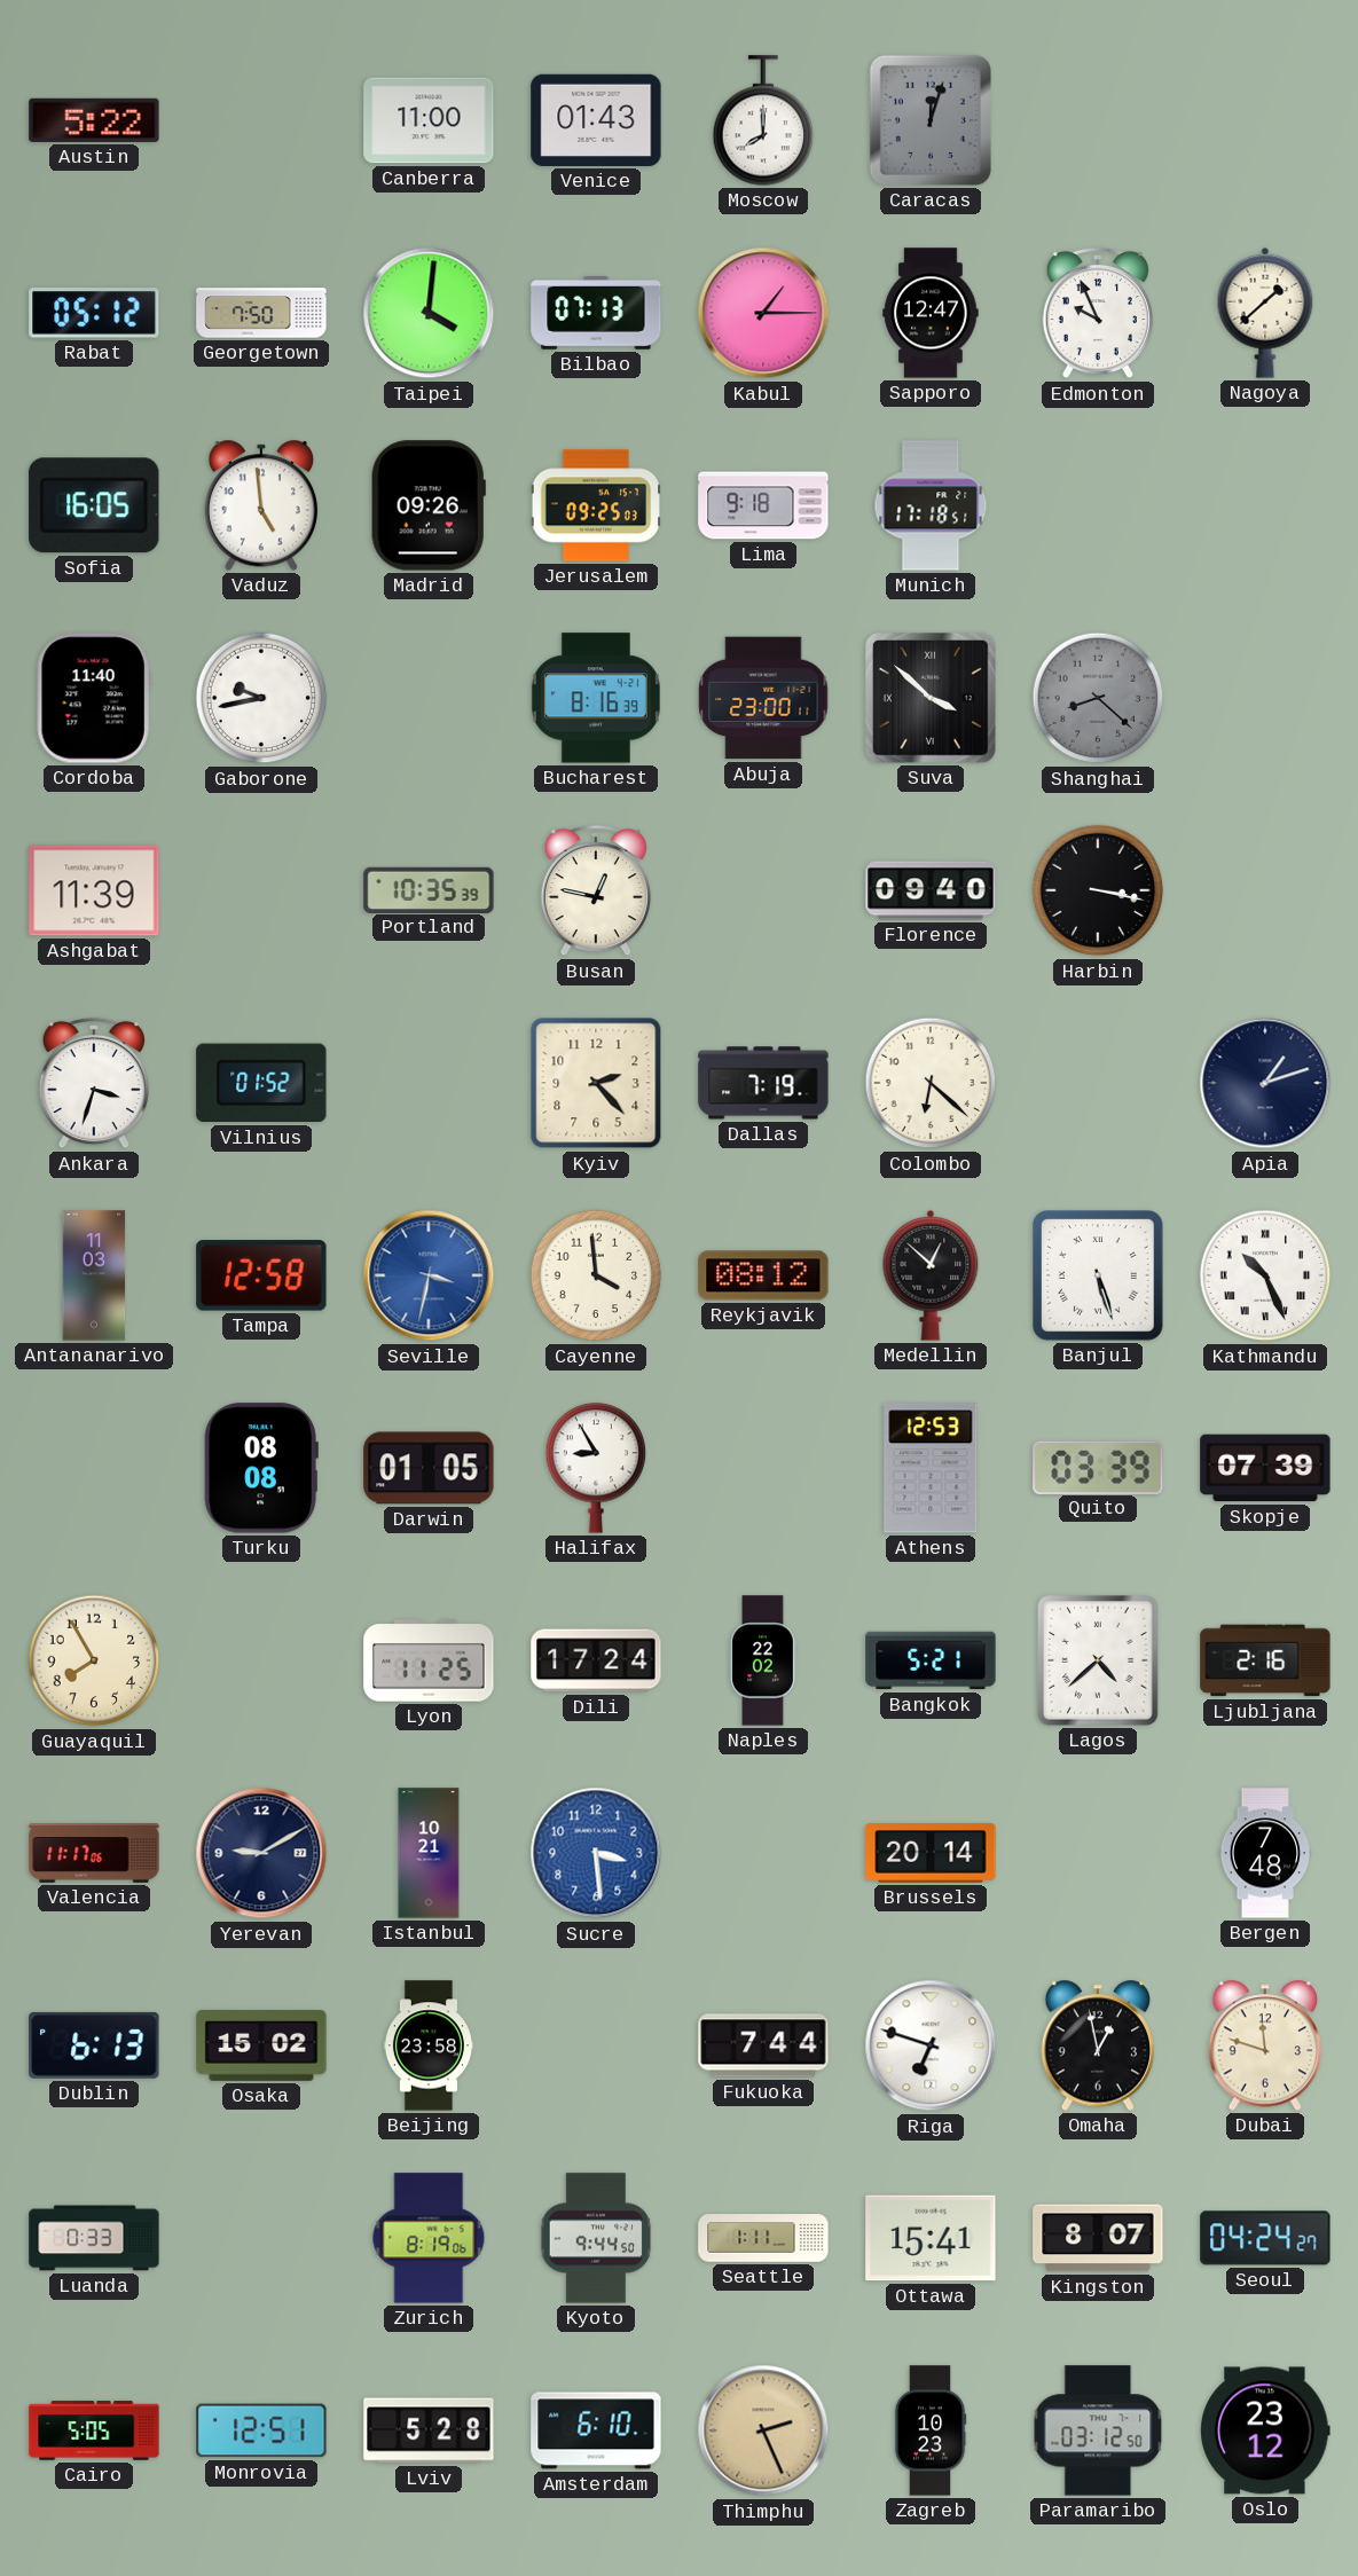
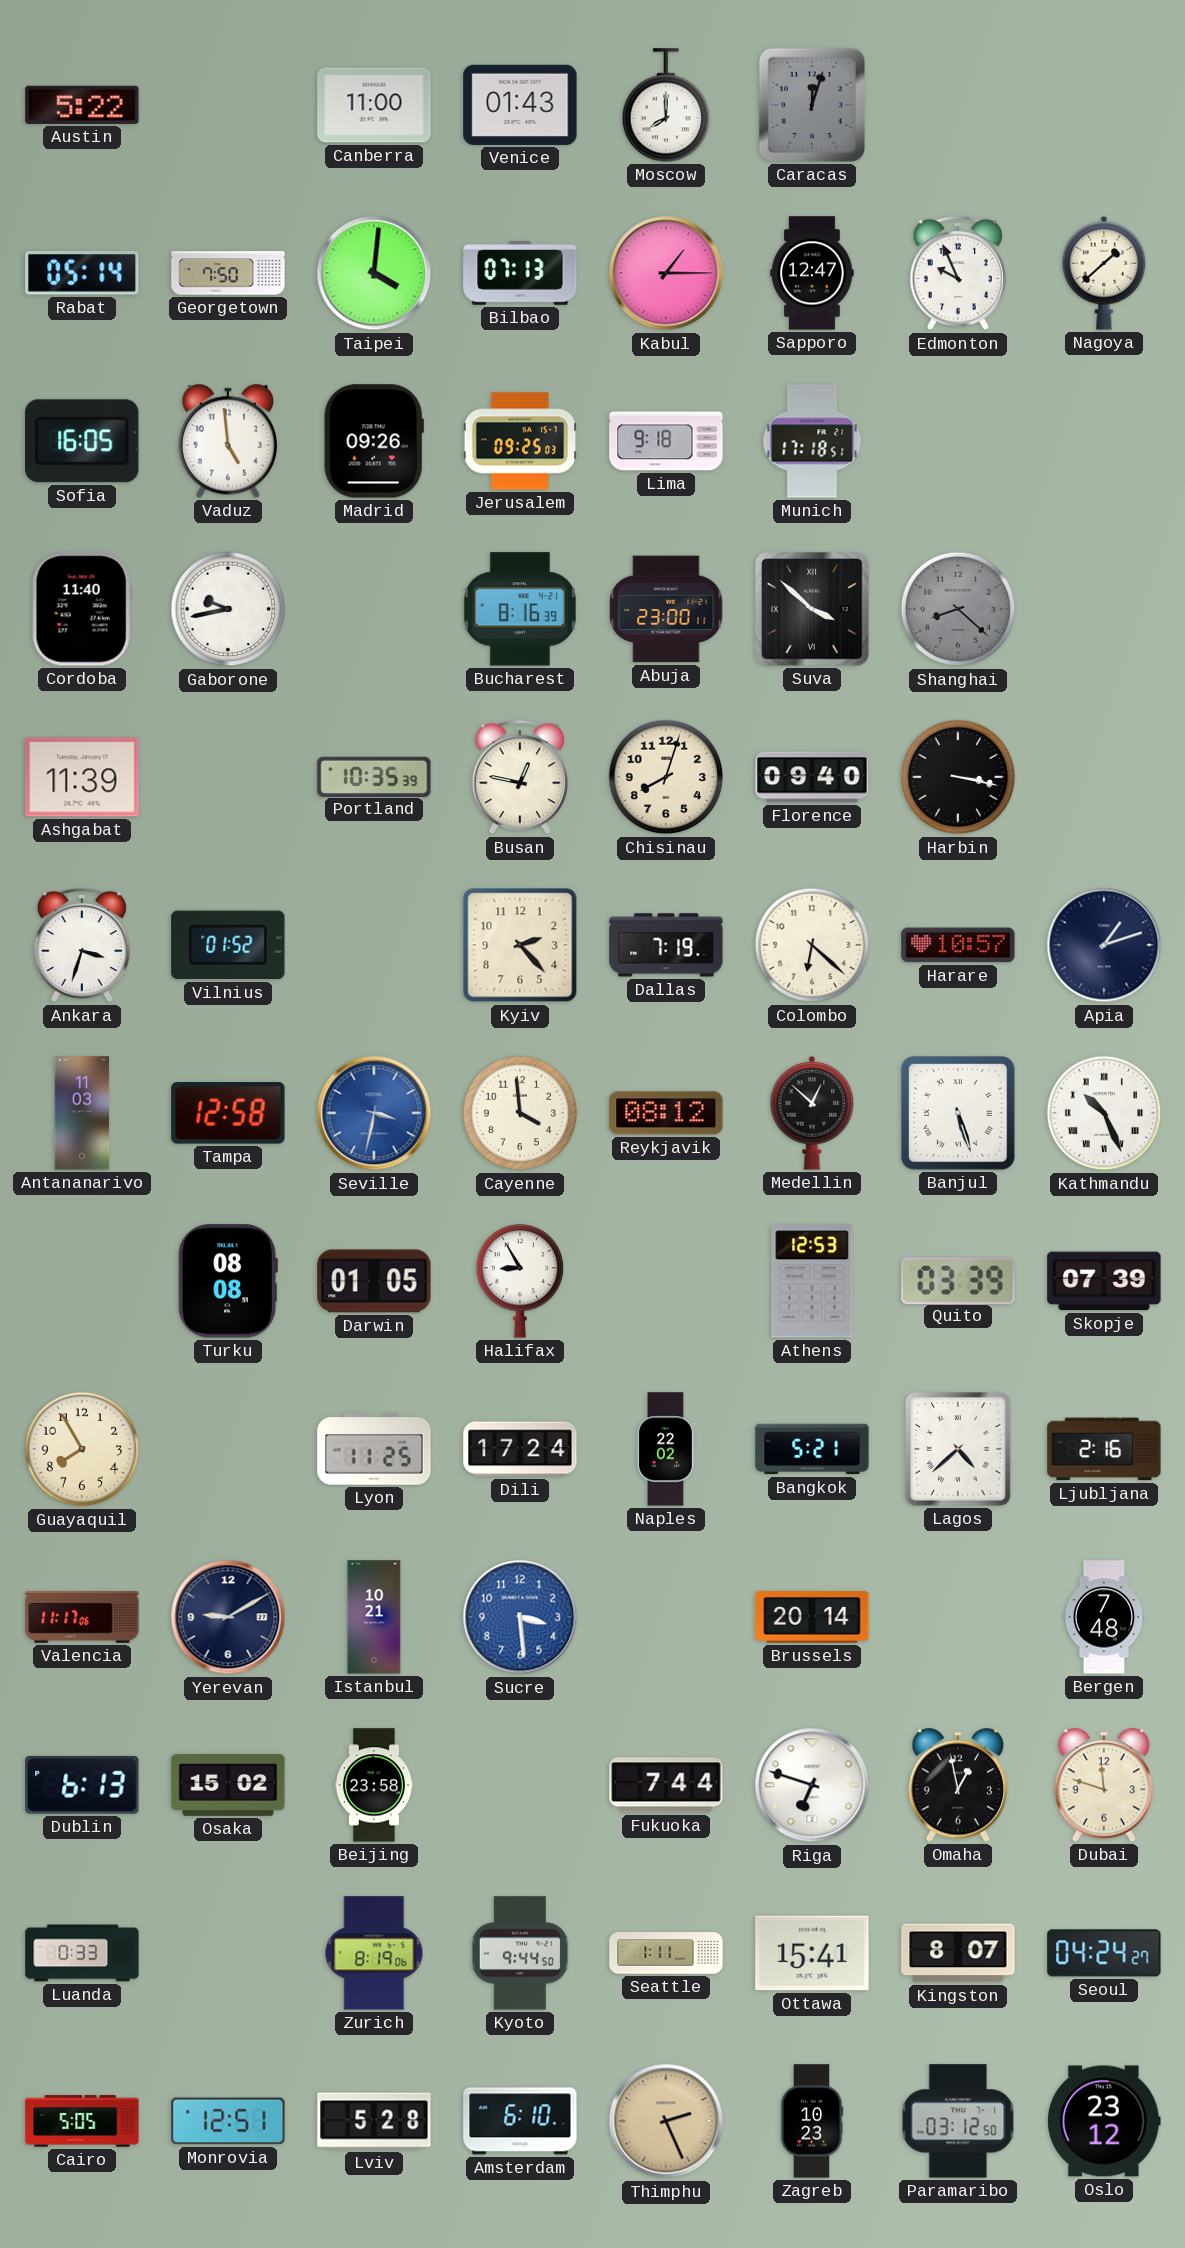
Rabat: 05:12 -> 05:14
Chisinau: none -> 8:03
Harare: none -> 10:57
